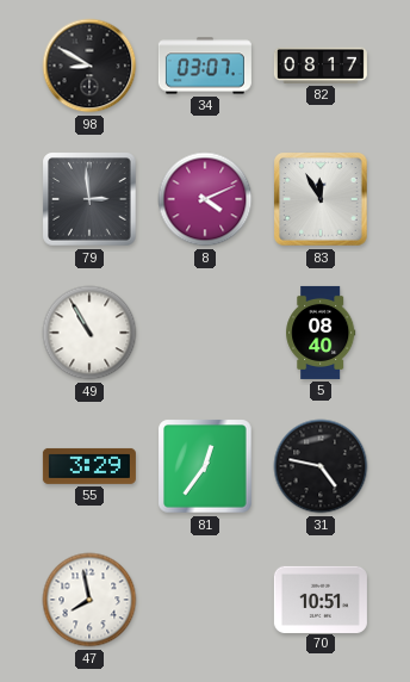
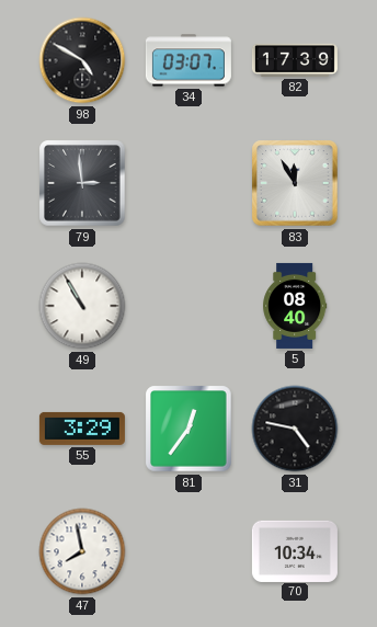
98: 8:50 -> 4:50
82: 08:17 -> 17:39
8: 4:11 -> none
70: 10:51 -> 10:34
